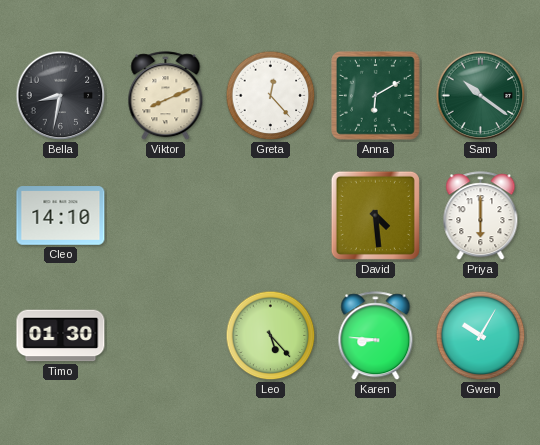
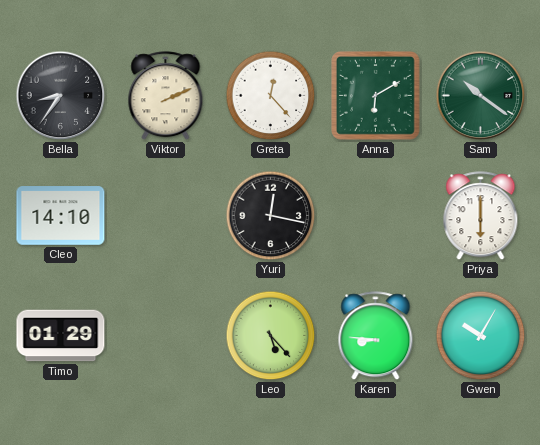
Bella: 8:32 -> 8:36
Viktor: 8:11 -> 2:11
Yuri: none -> 12:17
David: 4:29 -> none
Timo: 01:30 -> 01:29
